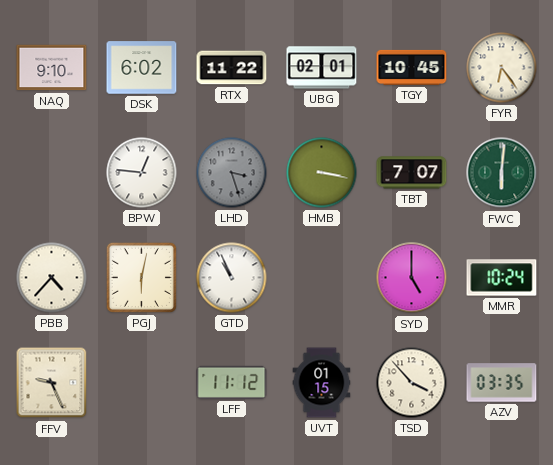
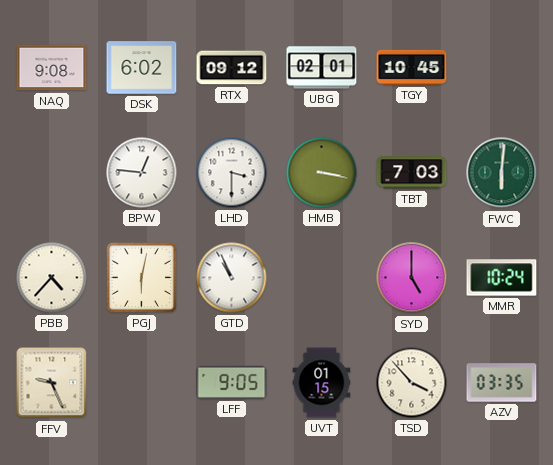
NAQ: 9:10 -> 9:08
RTX: 11:22 -> 09:12
FYR: 6:24 -> none
LHD: 3:27 -> 3:30
LHD dial: grey -> white
TBT: 7:07 -> 7:03
LFF: 11:12 -> 9:05
